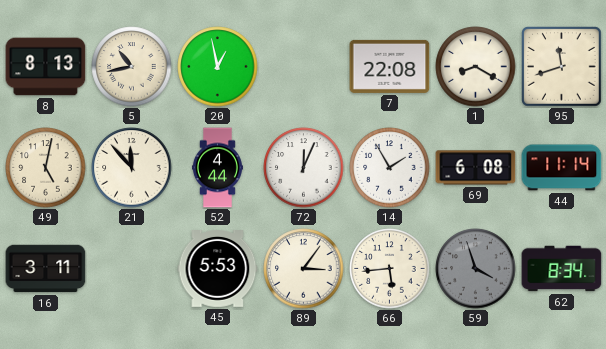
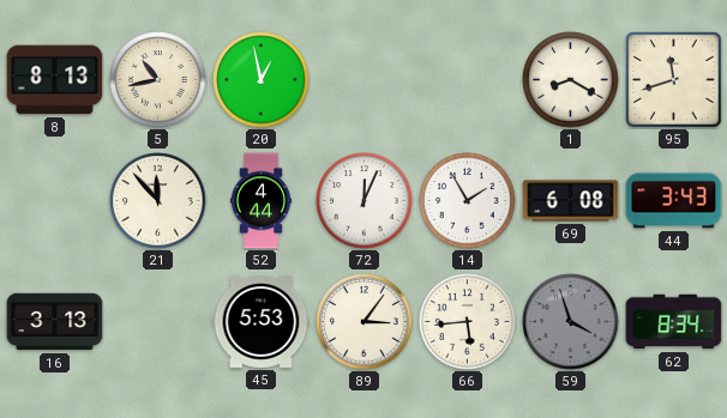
7: 22:08 -> none
49: 5:02 -> none
44: 11:14 -> 3:43
16: 3:11 -> 3:13
